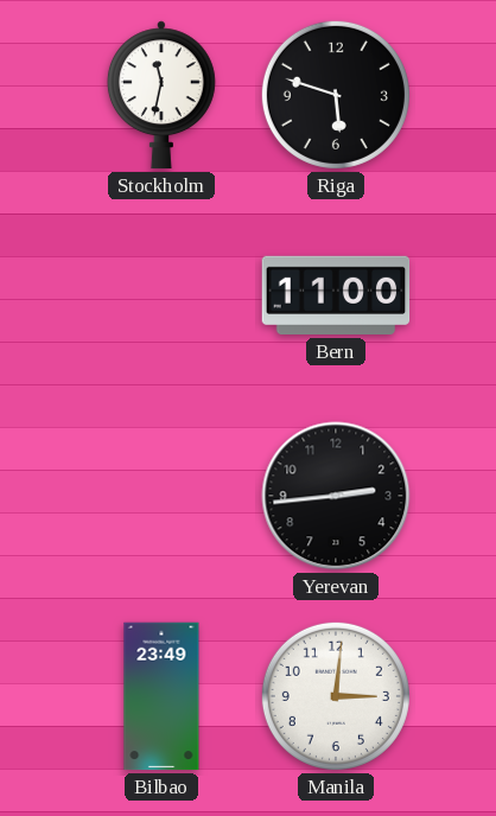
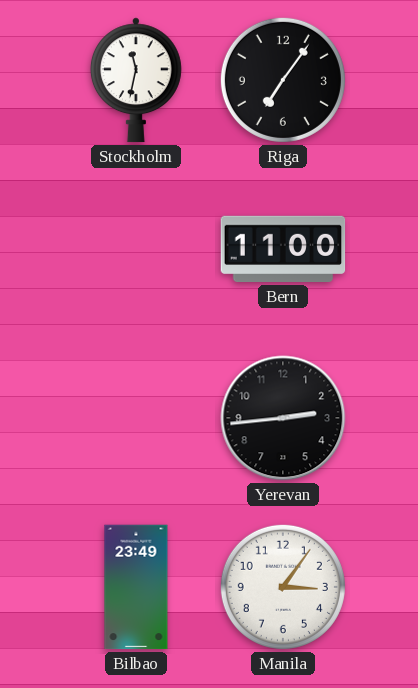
Riga: 5:48 -> 7:06
Manila: 3:01 -> 3:06
